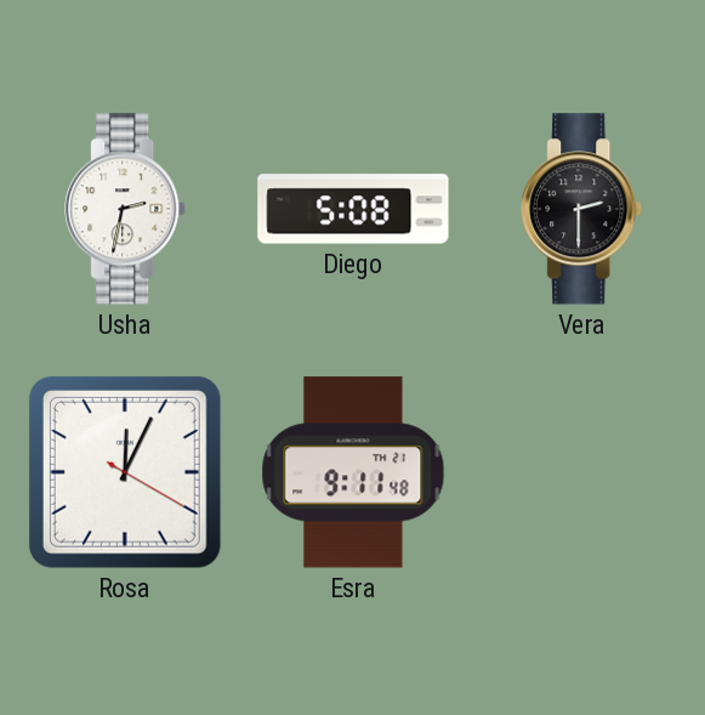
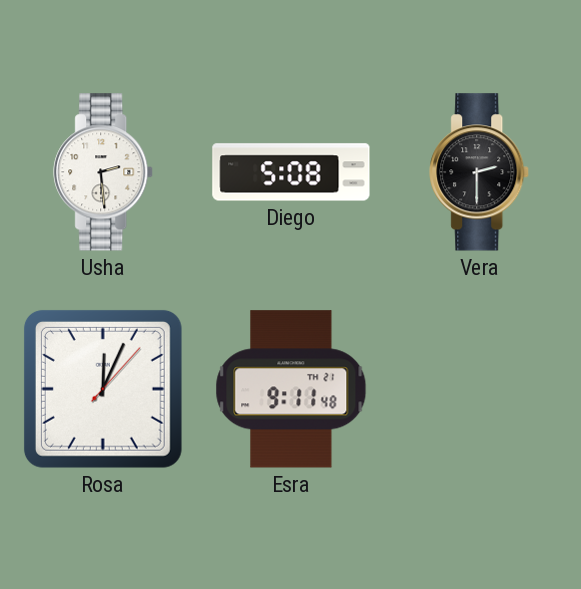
Usha: 2:32 -> 2:29
Rosa: 12:04:20 -> 12:04:07
